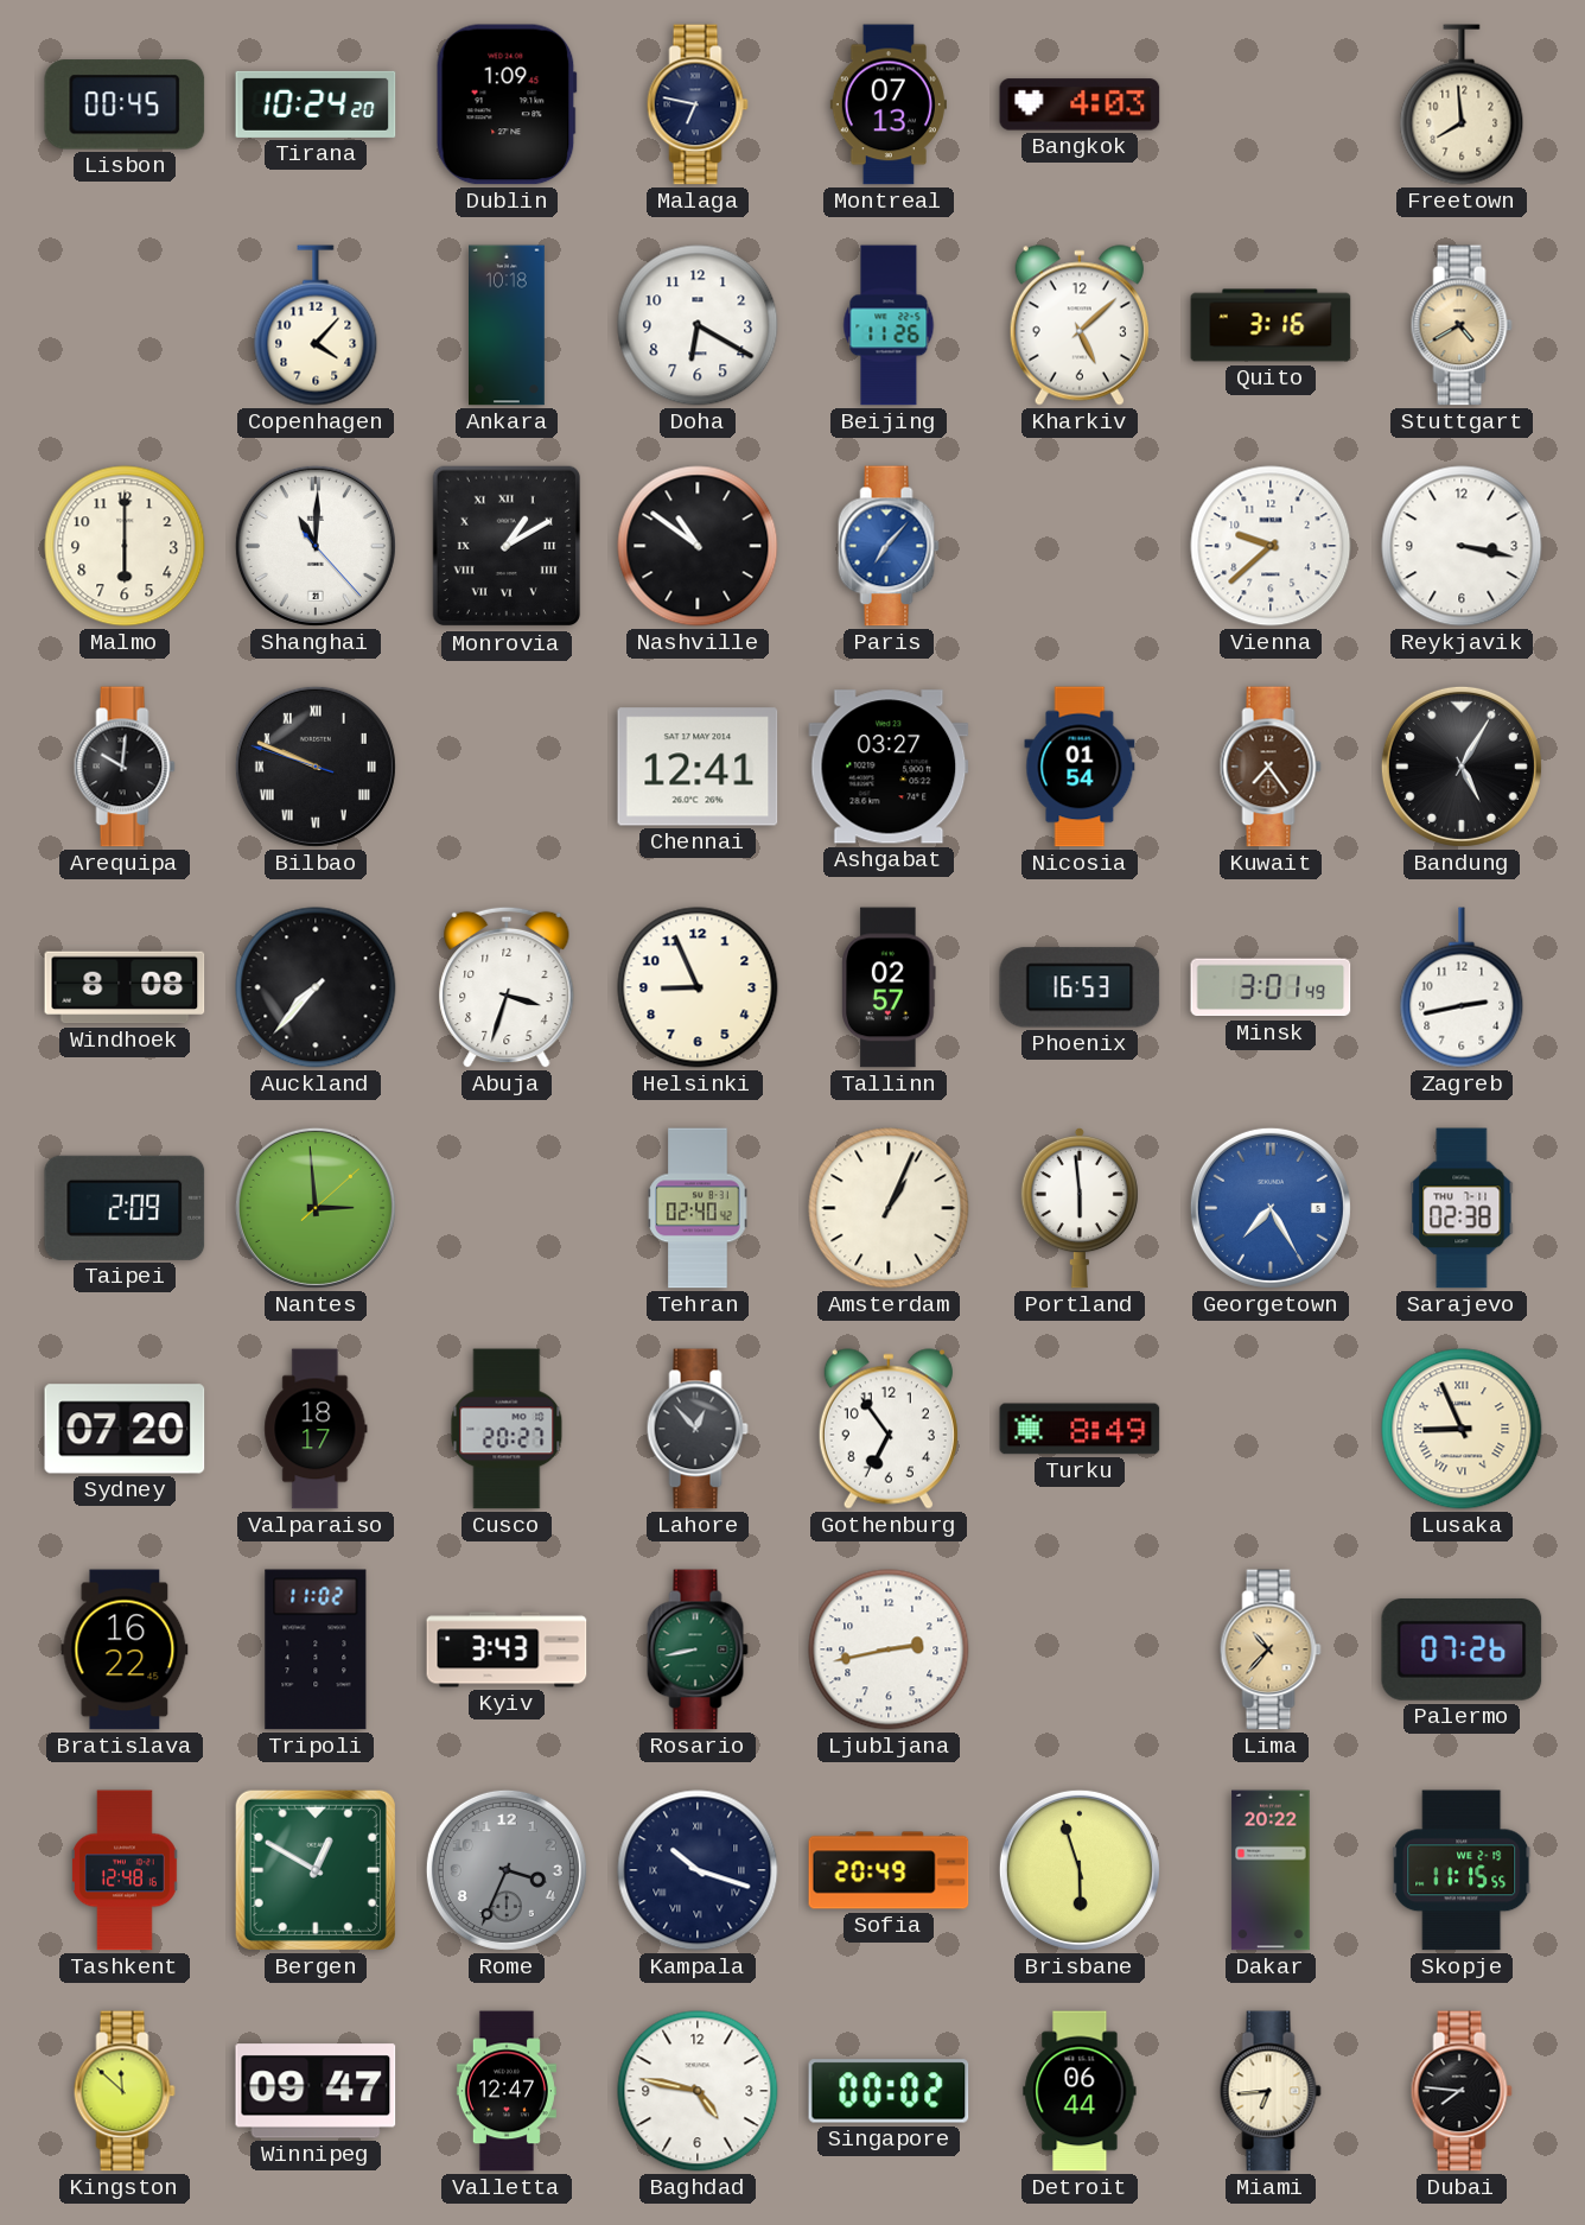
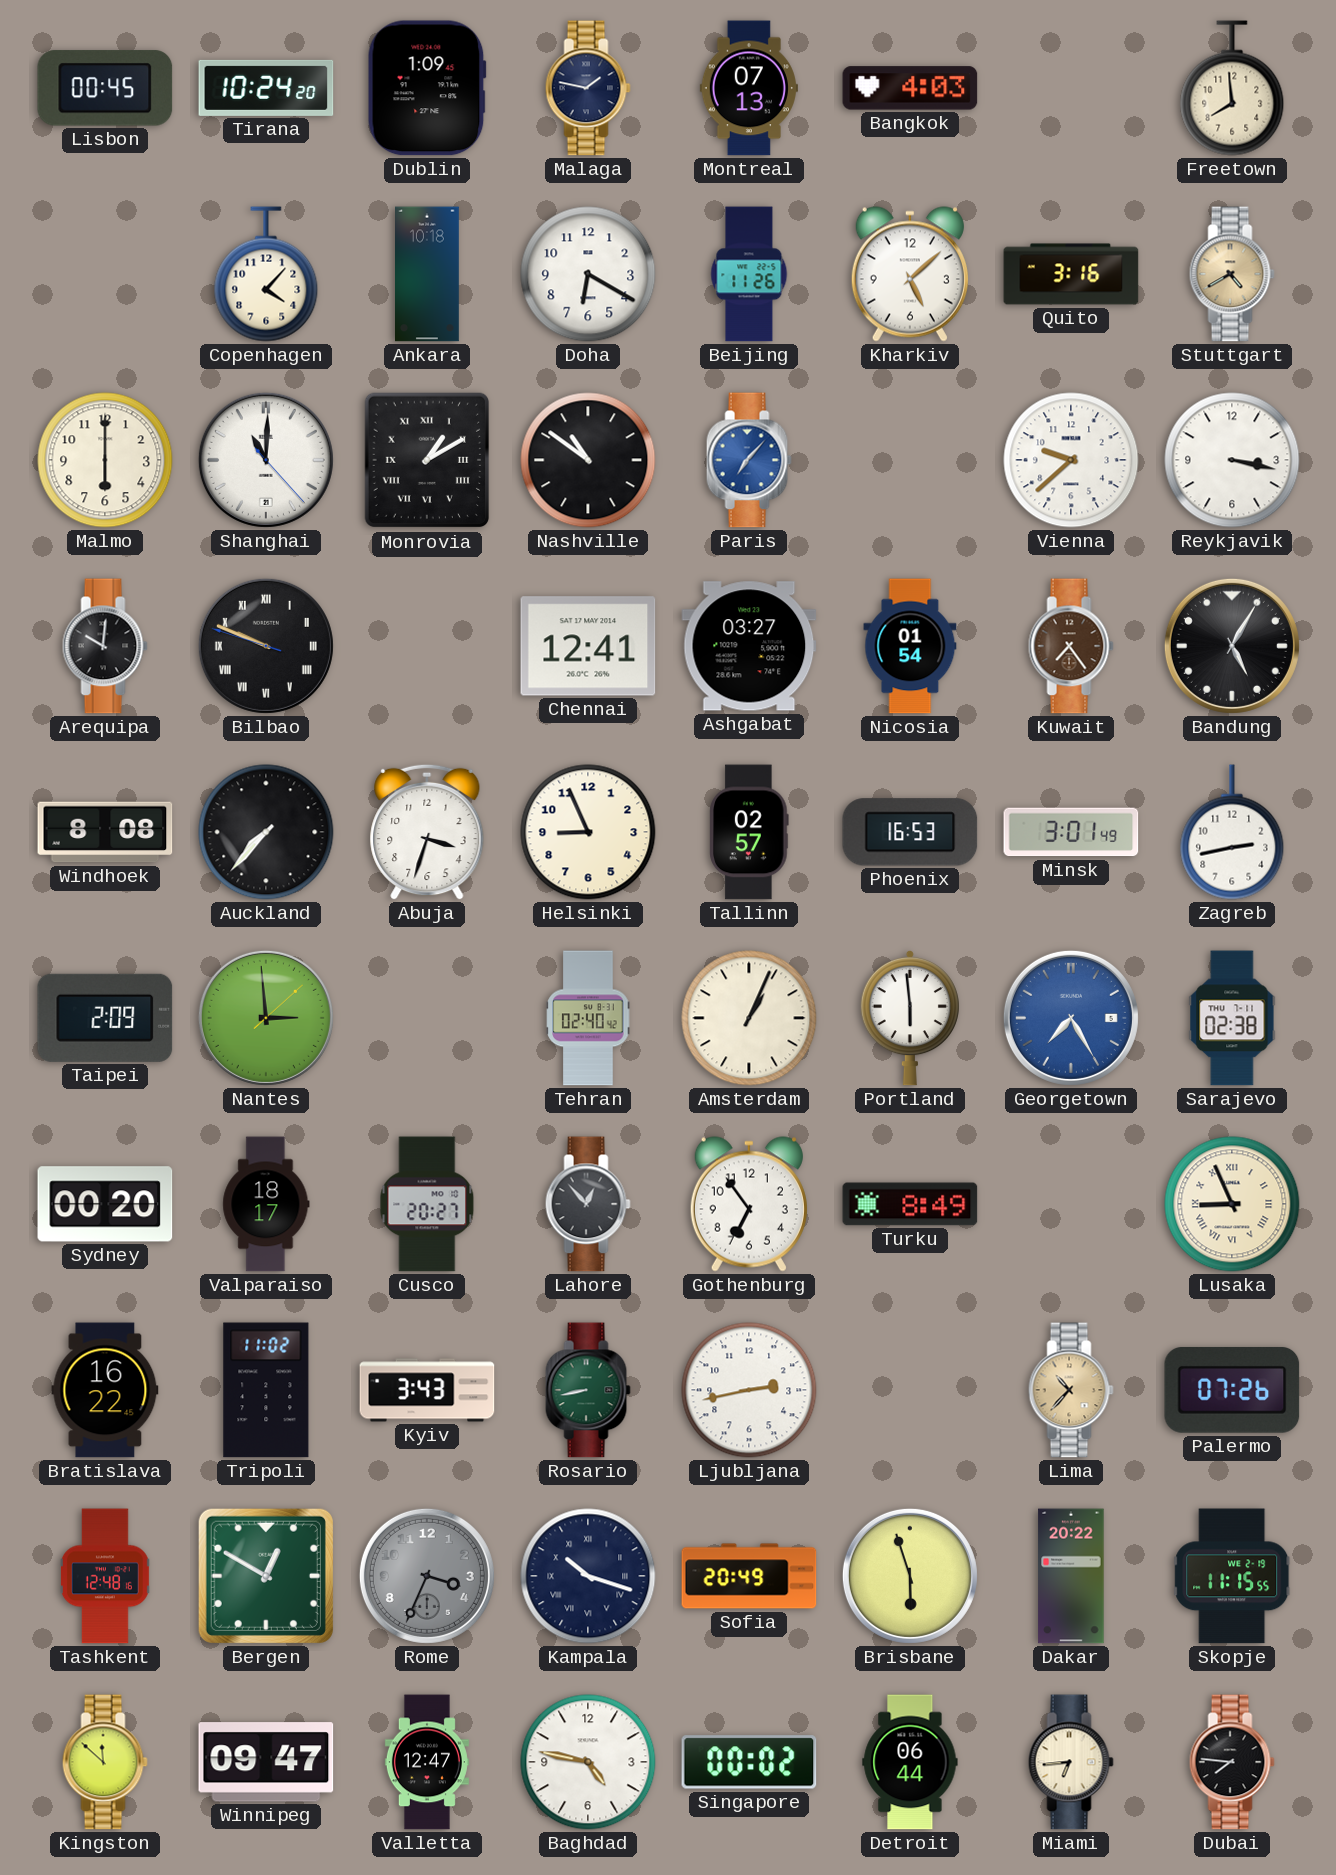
Malaga: 6:47 -> 1:47
Sydney: 07:20 -> 00:20
